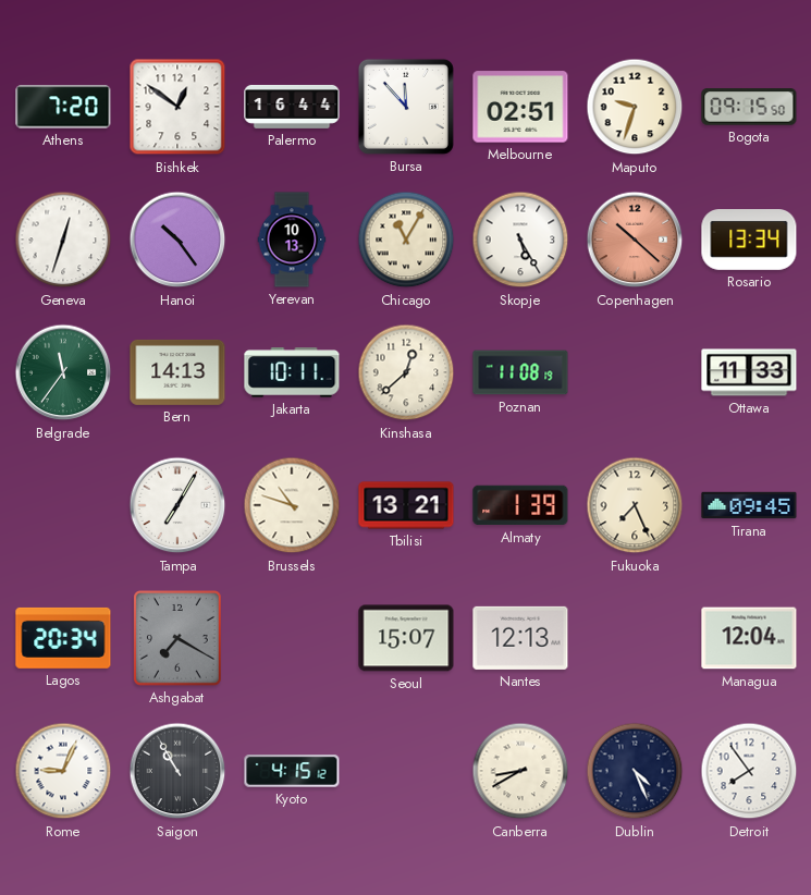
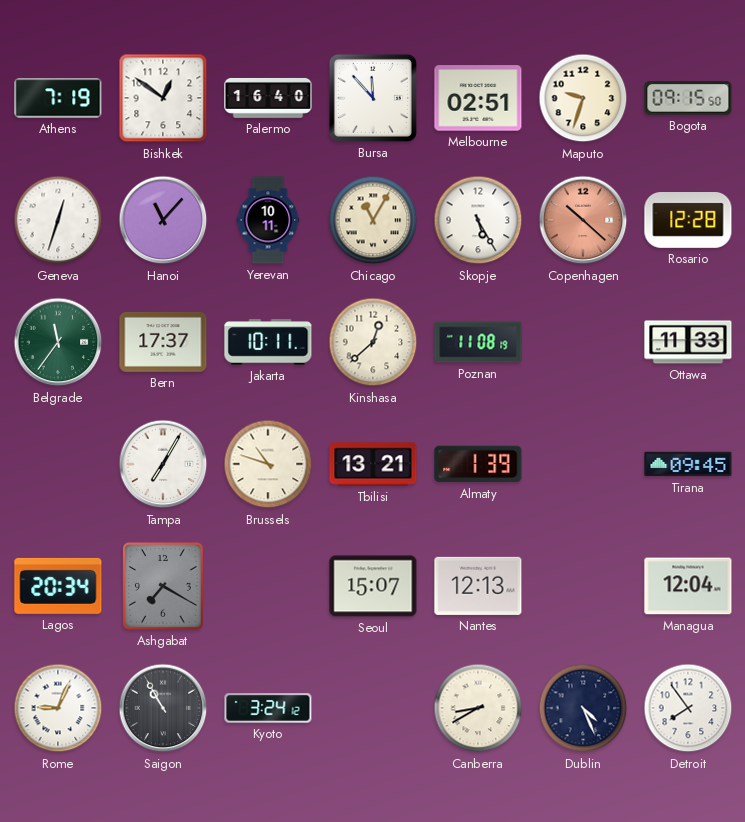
Athens: 7:20 -> 7:19
Palermo: 16:44 -> 16:40
Hanoi: 10:24 -> 11:07
Yerevan: 10:13 -> 10:11
Rosario: 13:34 -> 12:28
Bern: 14:13 -> 17:37
Fukuoka: 7:26 -> none
Kyoto: 4:15 -> 3:24
